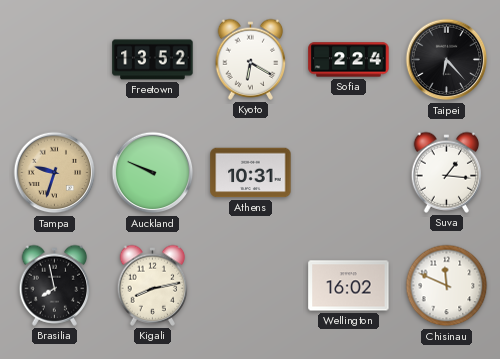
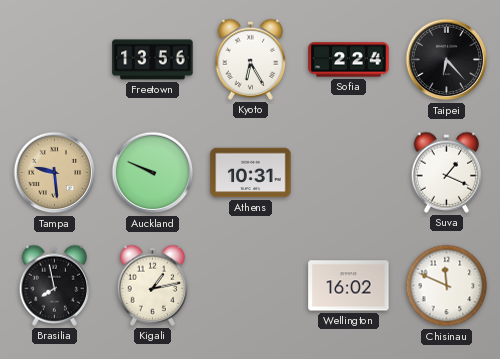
Freetown: 13:52 -> 13:56
Kyoto: 6:20 -> 6:25
Tampa: 9:33 -> 9:29
Suva: 1:16 -> 1:19
Kigali: 8:13 -> 1:13
